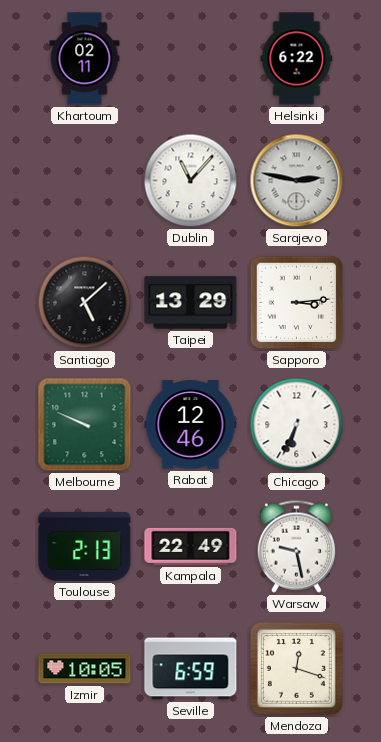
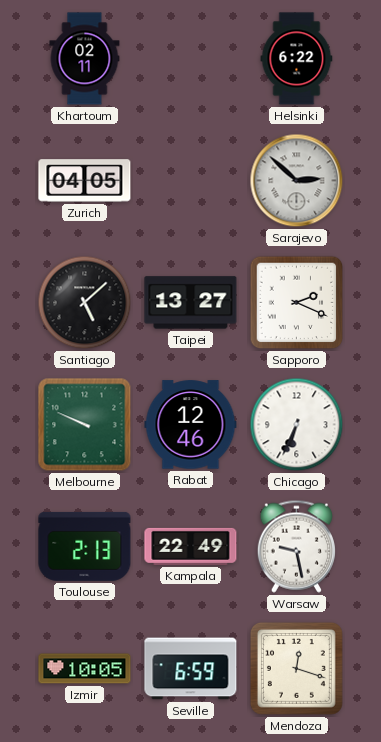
Zurich: none -> 04:05
Dublin: 11:07 -> none
Sarajevo: 2:47 -> 2:52
Taipei: 13:29 -> 13:27
Sapporo: 3:14 -> 2:19
